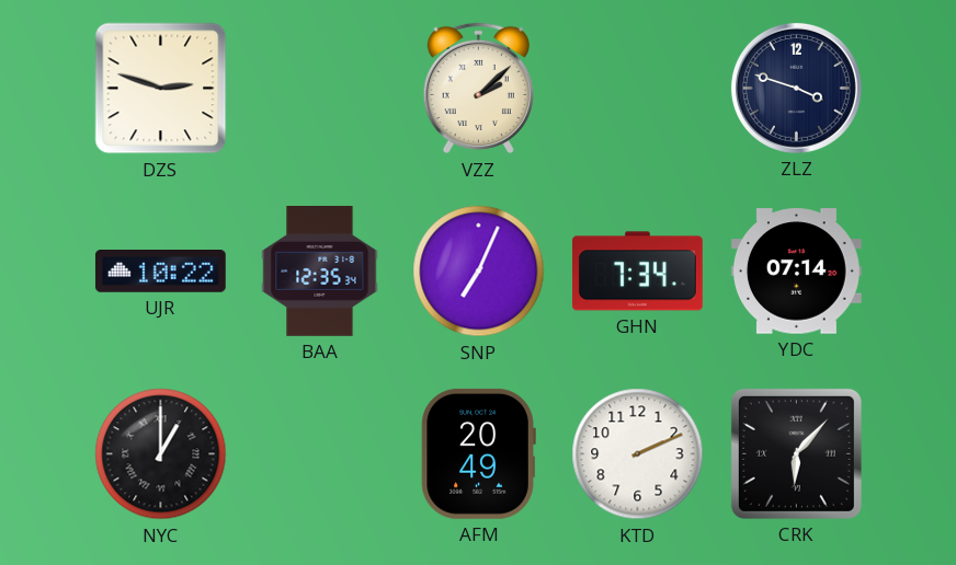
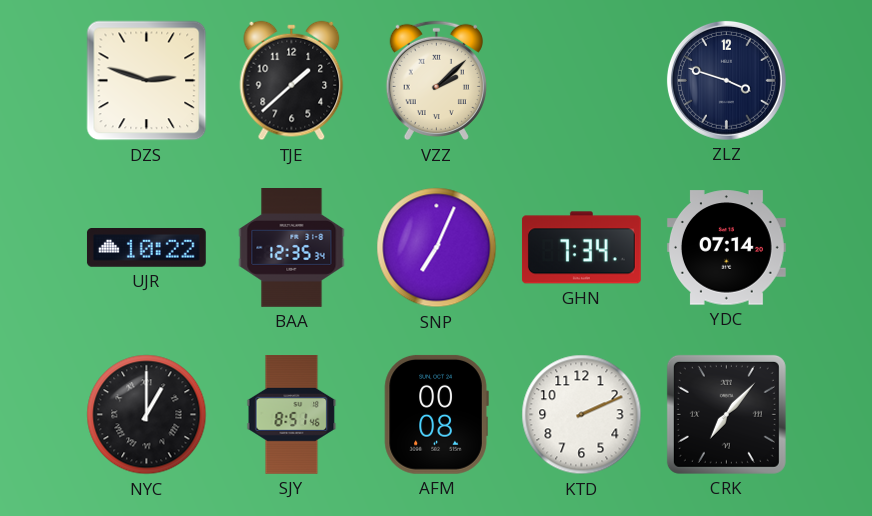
TJE: none -> 1:38
SJY: none -> 8:51
AFM: 20:49 -> 00:08
CRK: 6:07 -> 7:07
